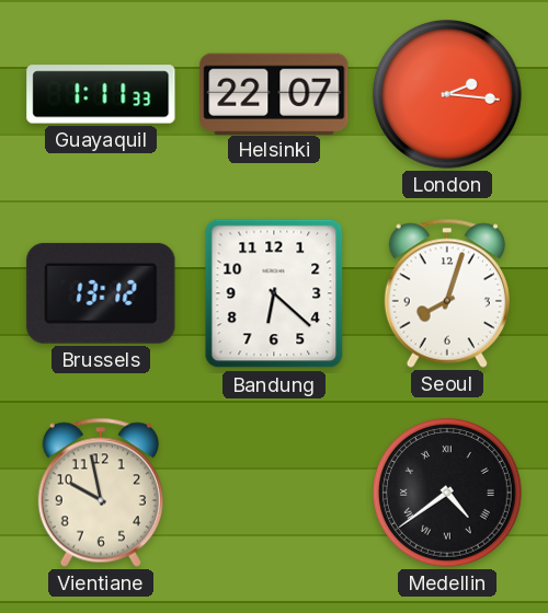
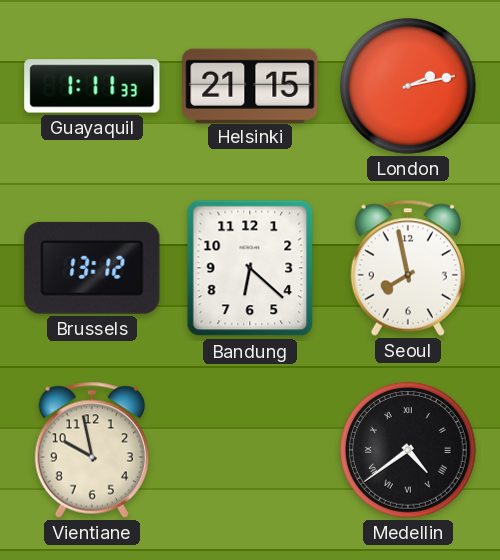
Helsinki: 22:07 -> 21:15
London: 2:16 -> 2:13
Seoul: 8:03 -> 7:58
